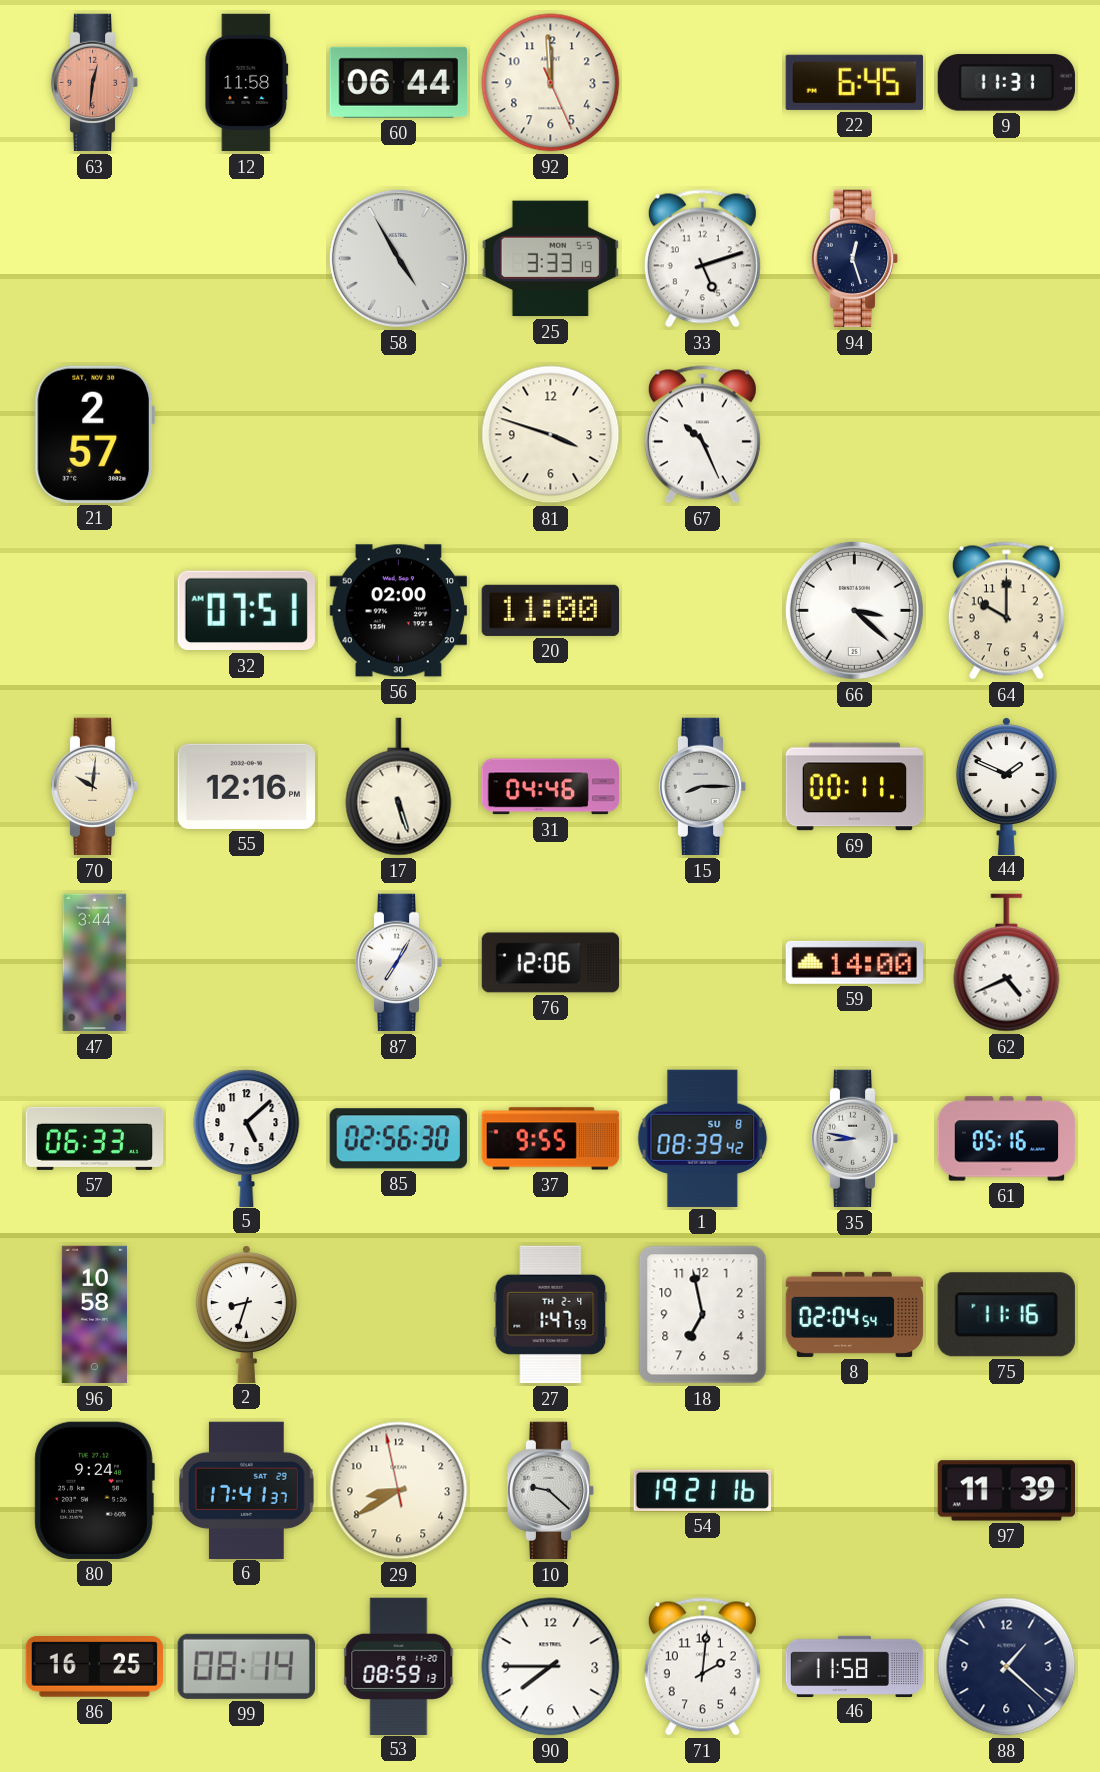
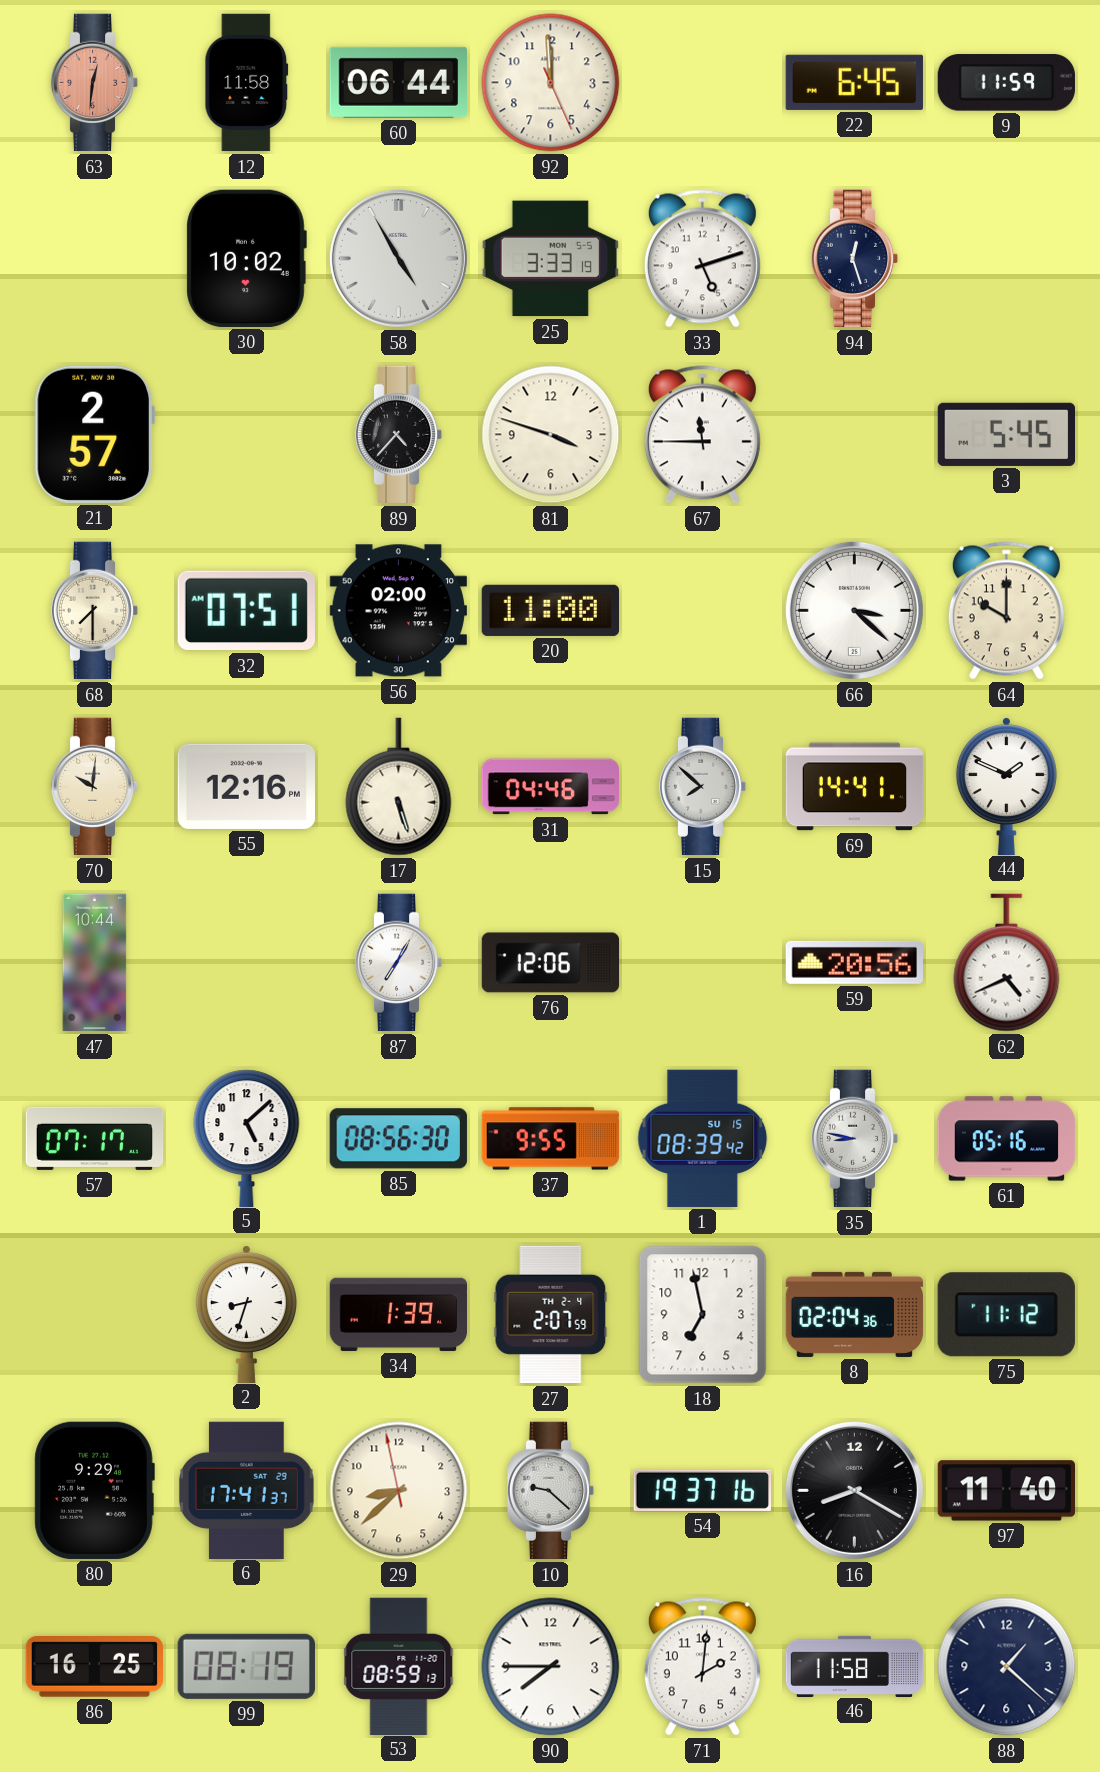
9: 11:31 -> 11:59
30: none -> 10:02
89: none -> 4:37
67: 10:26 -> 11:45
3: none -> 5:45
68: none -> 7:30
15: 8:15 -> 7:52
69: 00:11 -> 14:41
47: 3:44 -> 10:44
59: 14:00 -> 20:56
57: 06:33 -> 07:17
85: 02:56 -> 08:56
1 date: SU 8 -> SU 15
96: 10:58 -> none
34: none -> 1:39
27: 1:47 -> 2:07
8: 02:04:54 -> 02:04:36
75: 11:16 -> 11:12
80: 9:24 -> 9:29
29: 8:39 -> 8:37
54: 19:21 -> 19:37
16: none -> 8:20
97: 11:39 -> 11:40
99: 08:14 -> 08:19
